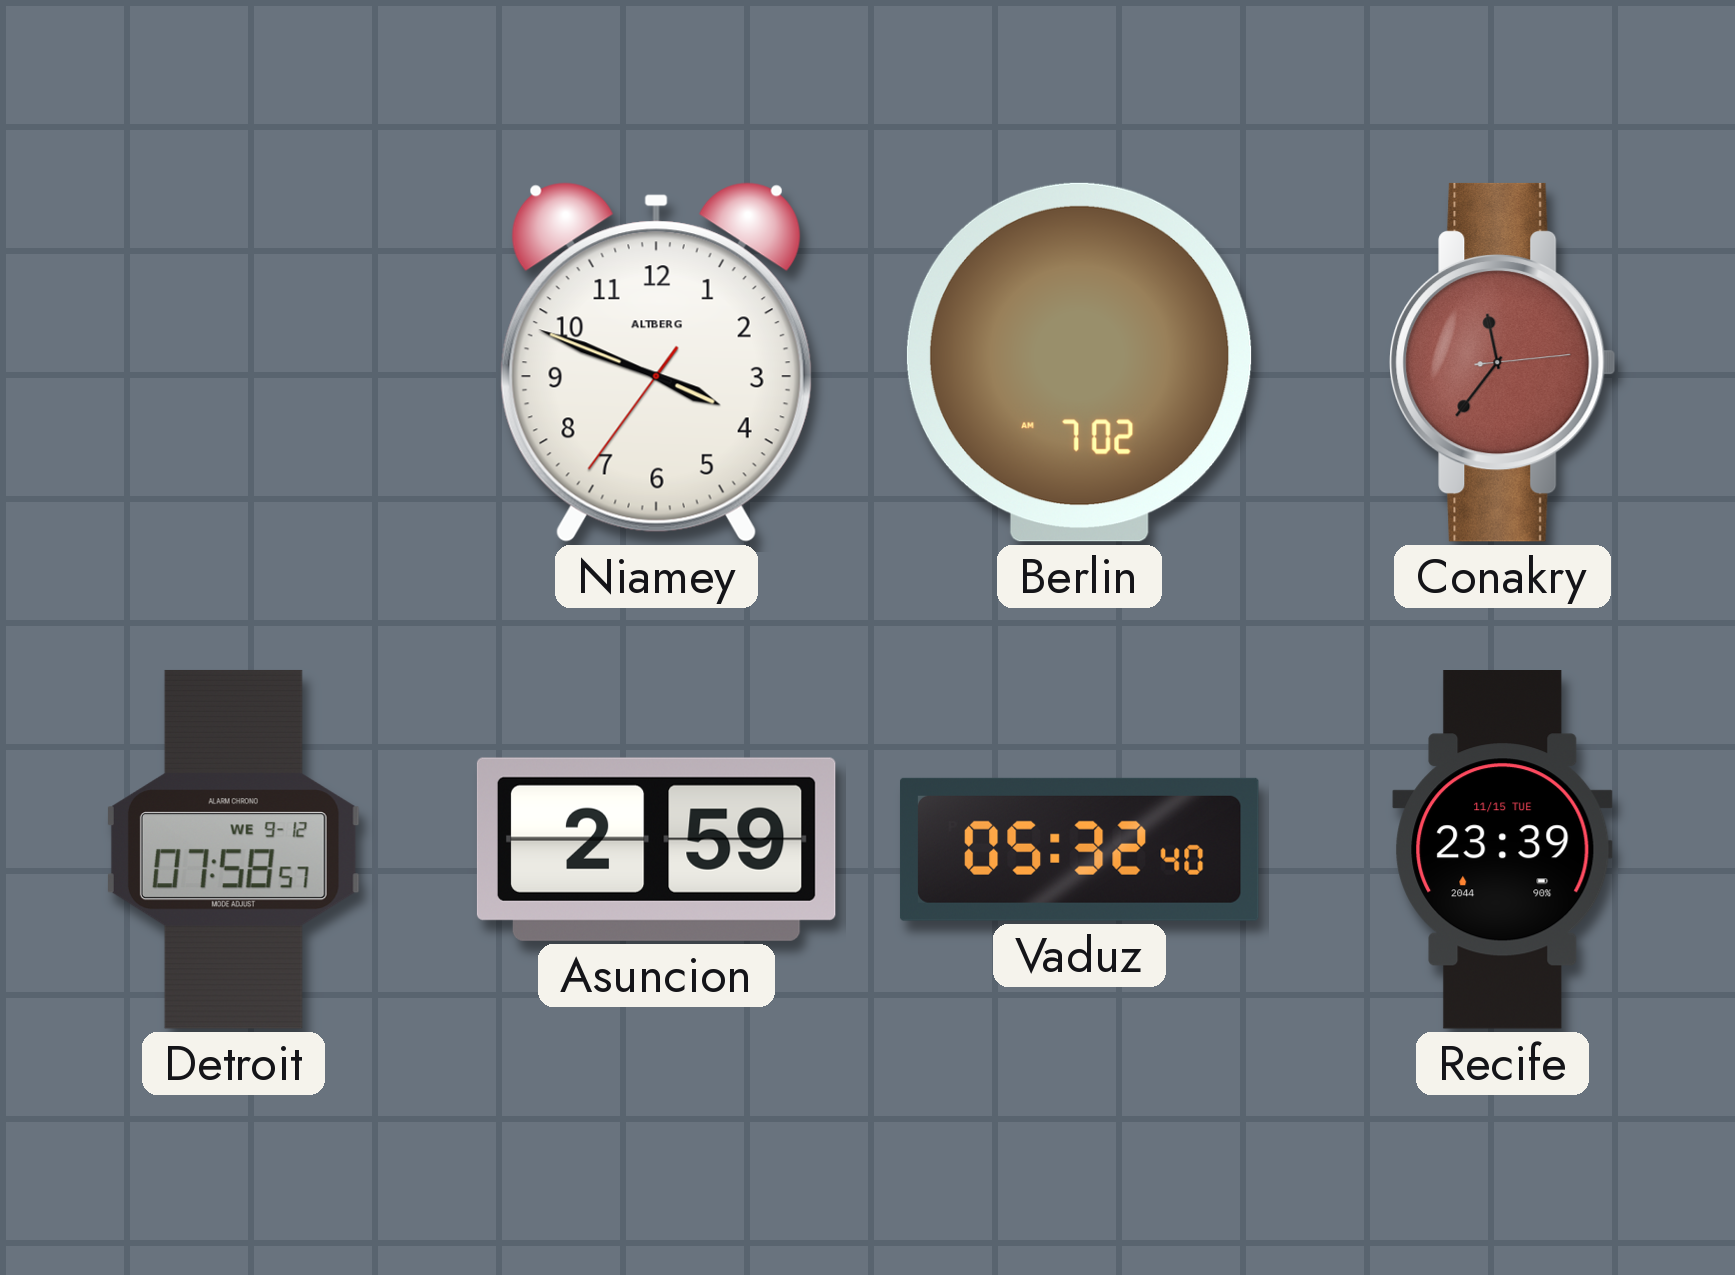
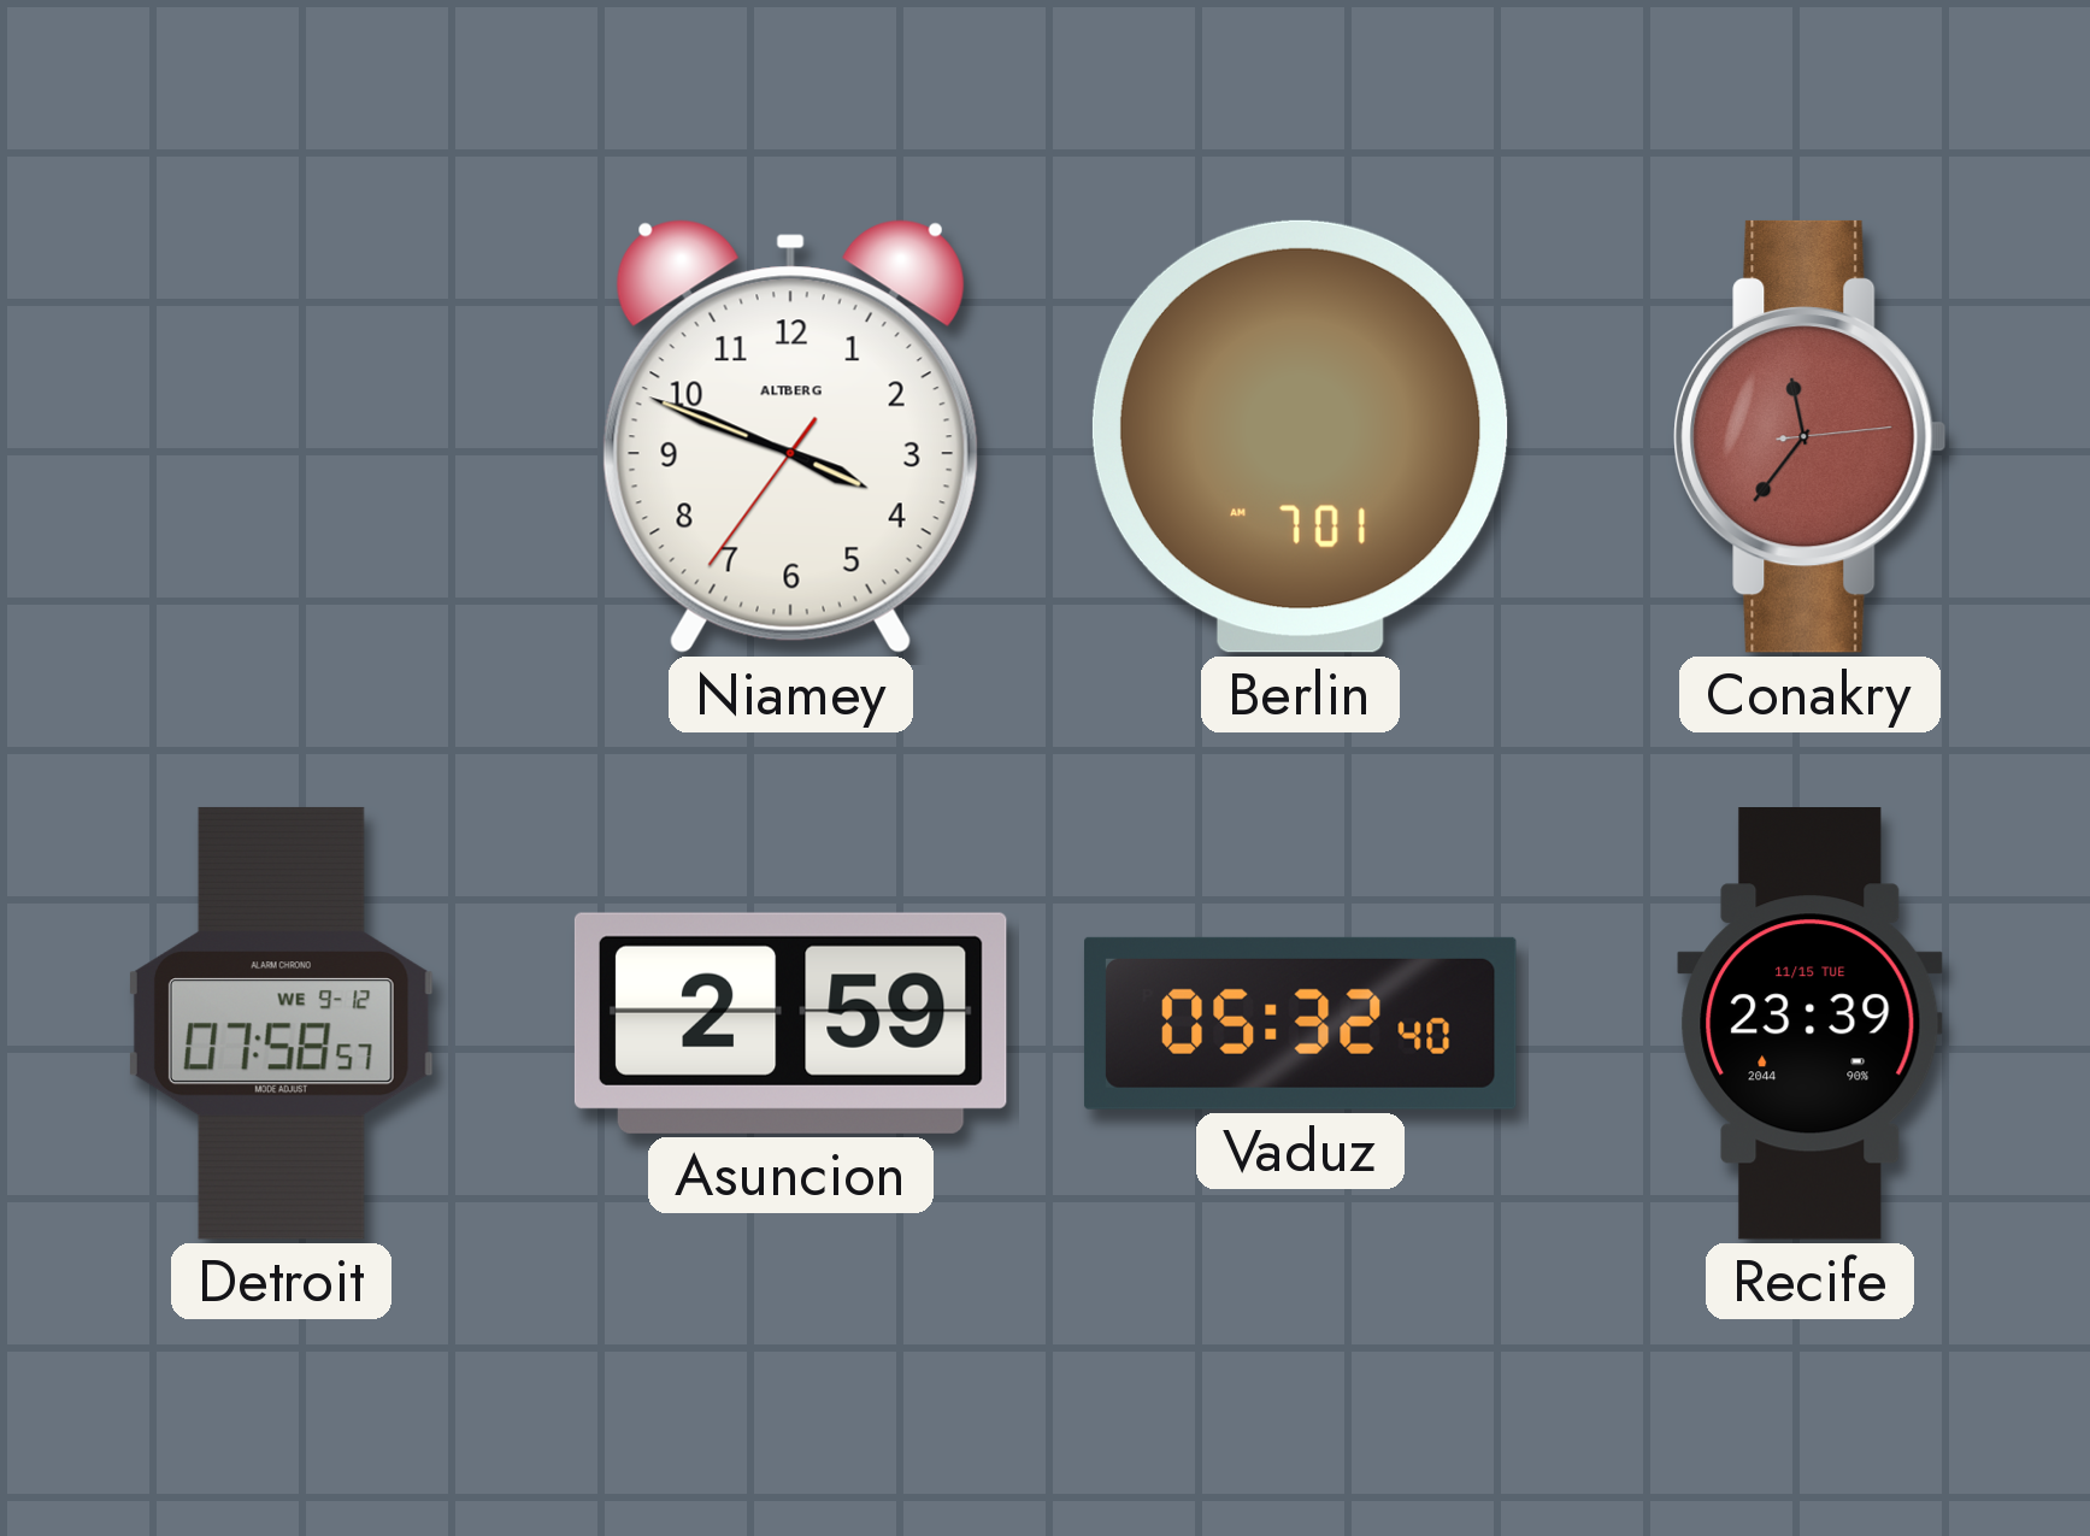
Berlin: 7:02 -> 7:01
